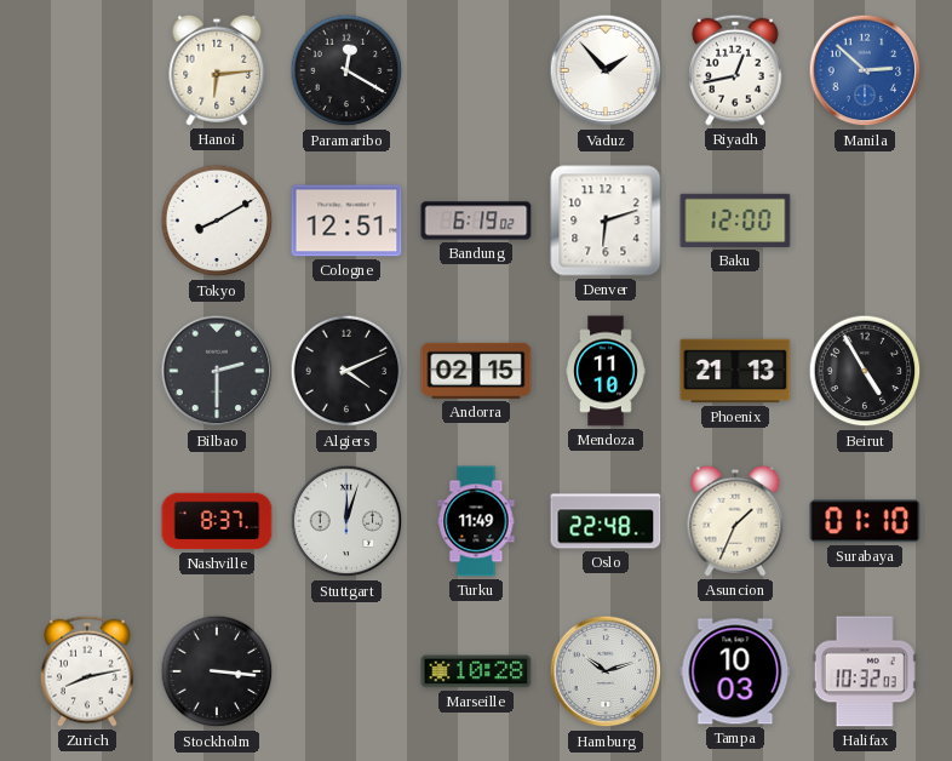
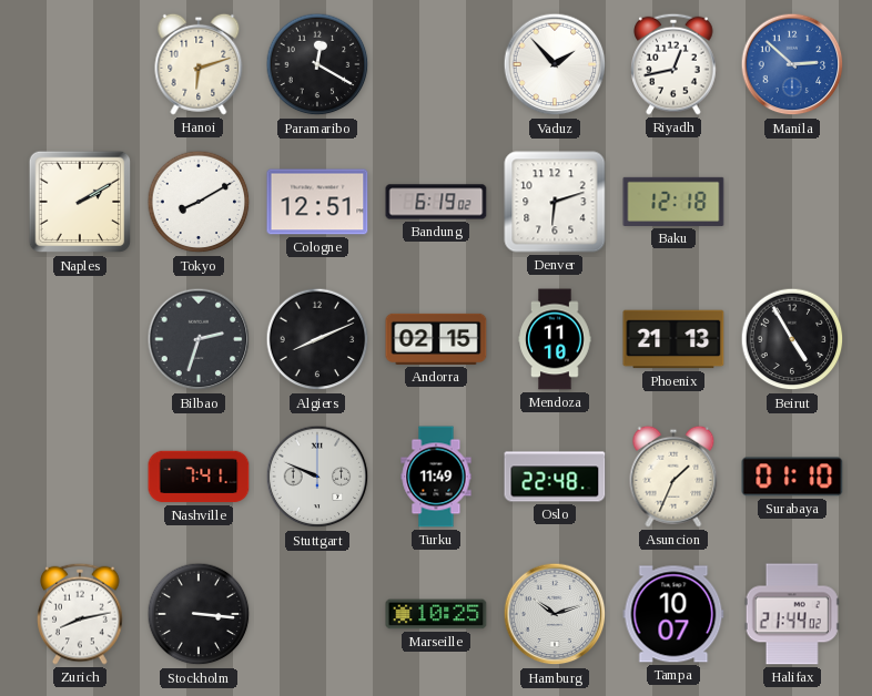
Hanoi: 6:14 -> 6:12
Naples: none -> 2:10
Baku: 12:00 -> 12:18
Bilbao: 2:30 -> 2:33
Algiers: 4:11 -> 8:11
Nashville: 8:37 -> 7:41
Stuttgart: 12:03 -> 9:49
Marseille: 10:28 -> 10:25
Tampa: 10:03 -> 10:07
Halifax: 10:32 -> 21:44
